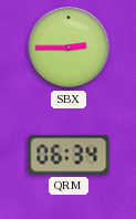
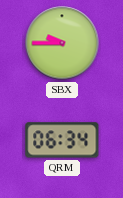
SBX: 2:45 -> 9:45
